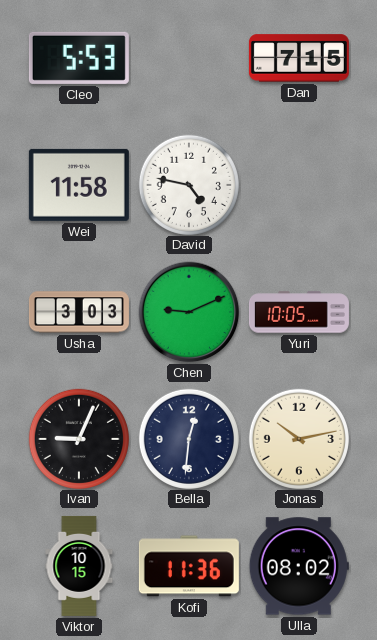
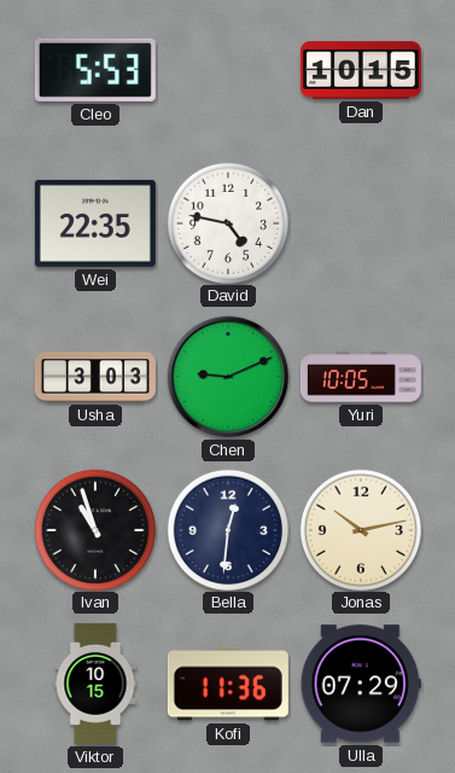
Dan: 7:15 -> 10:15
Wei: 11:58 -> 22:35
Ivan: 9:04 -> 10:57
Ulla: 08:02 -> 07:29
